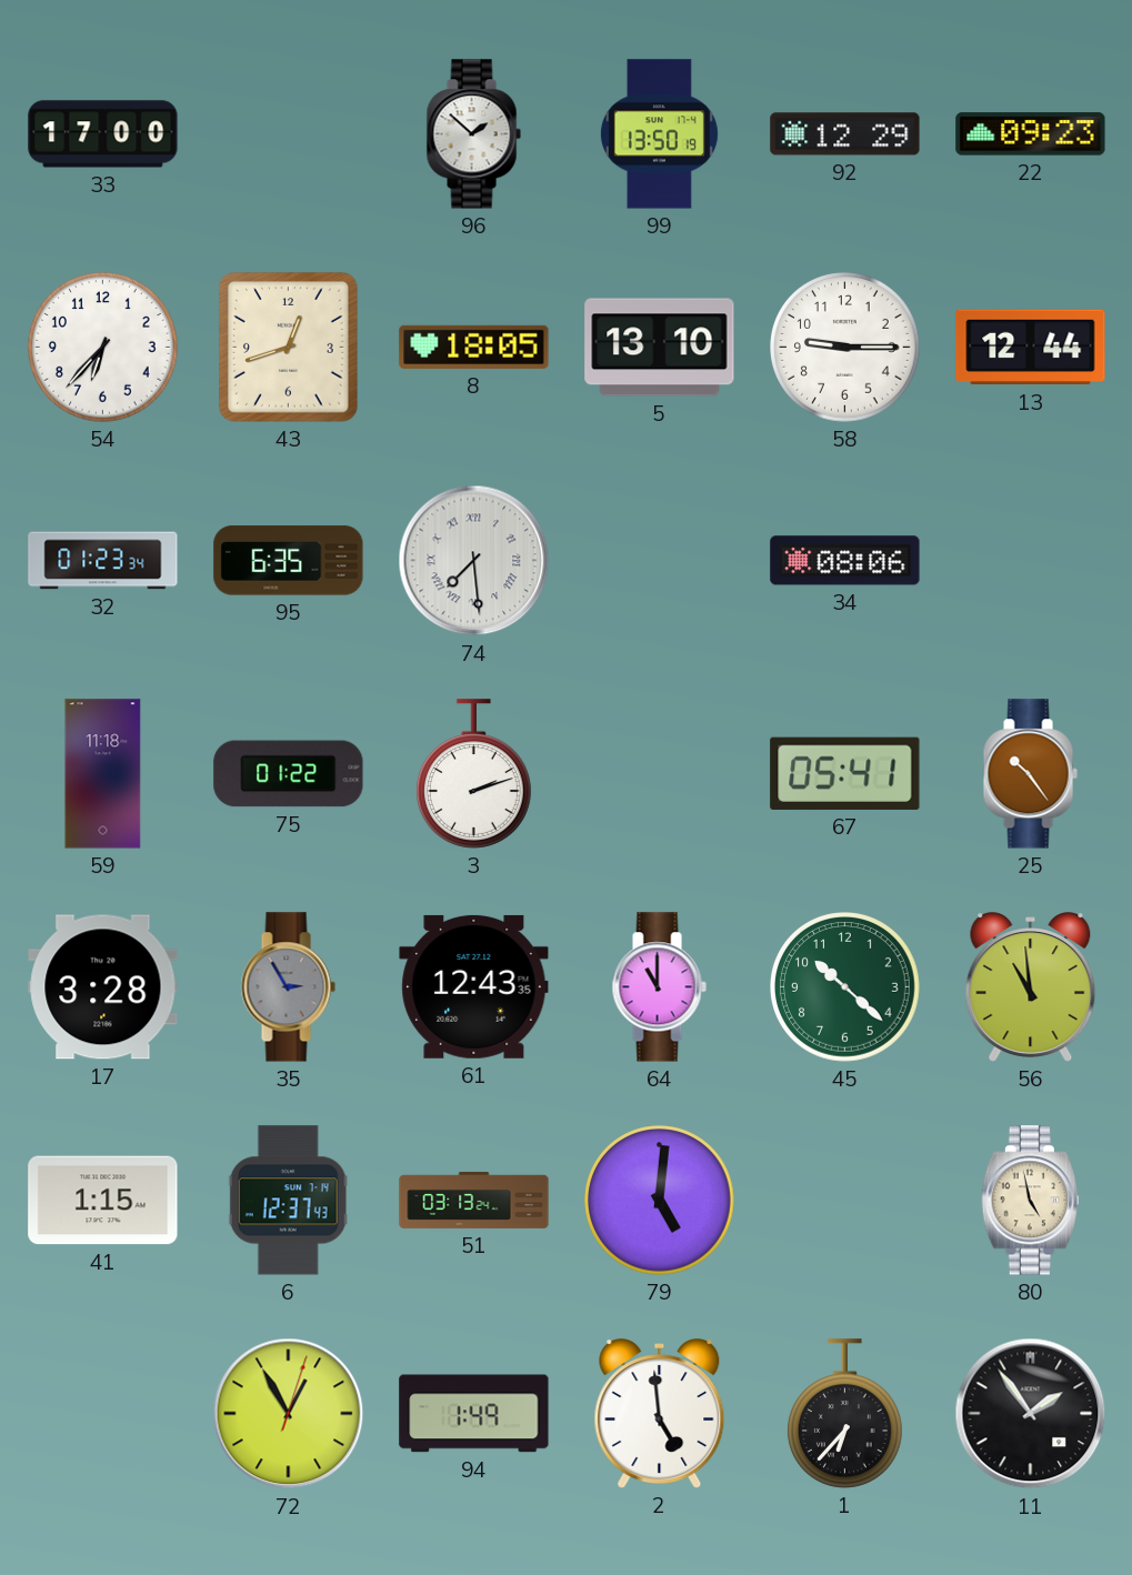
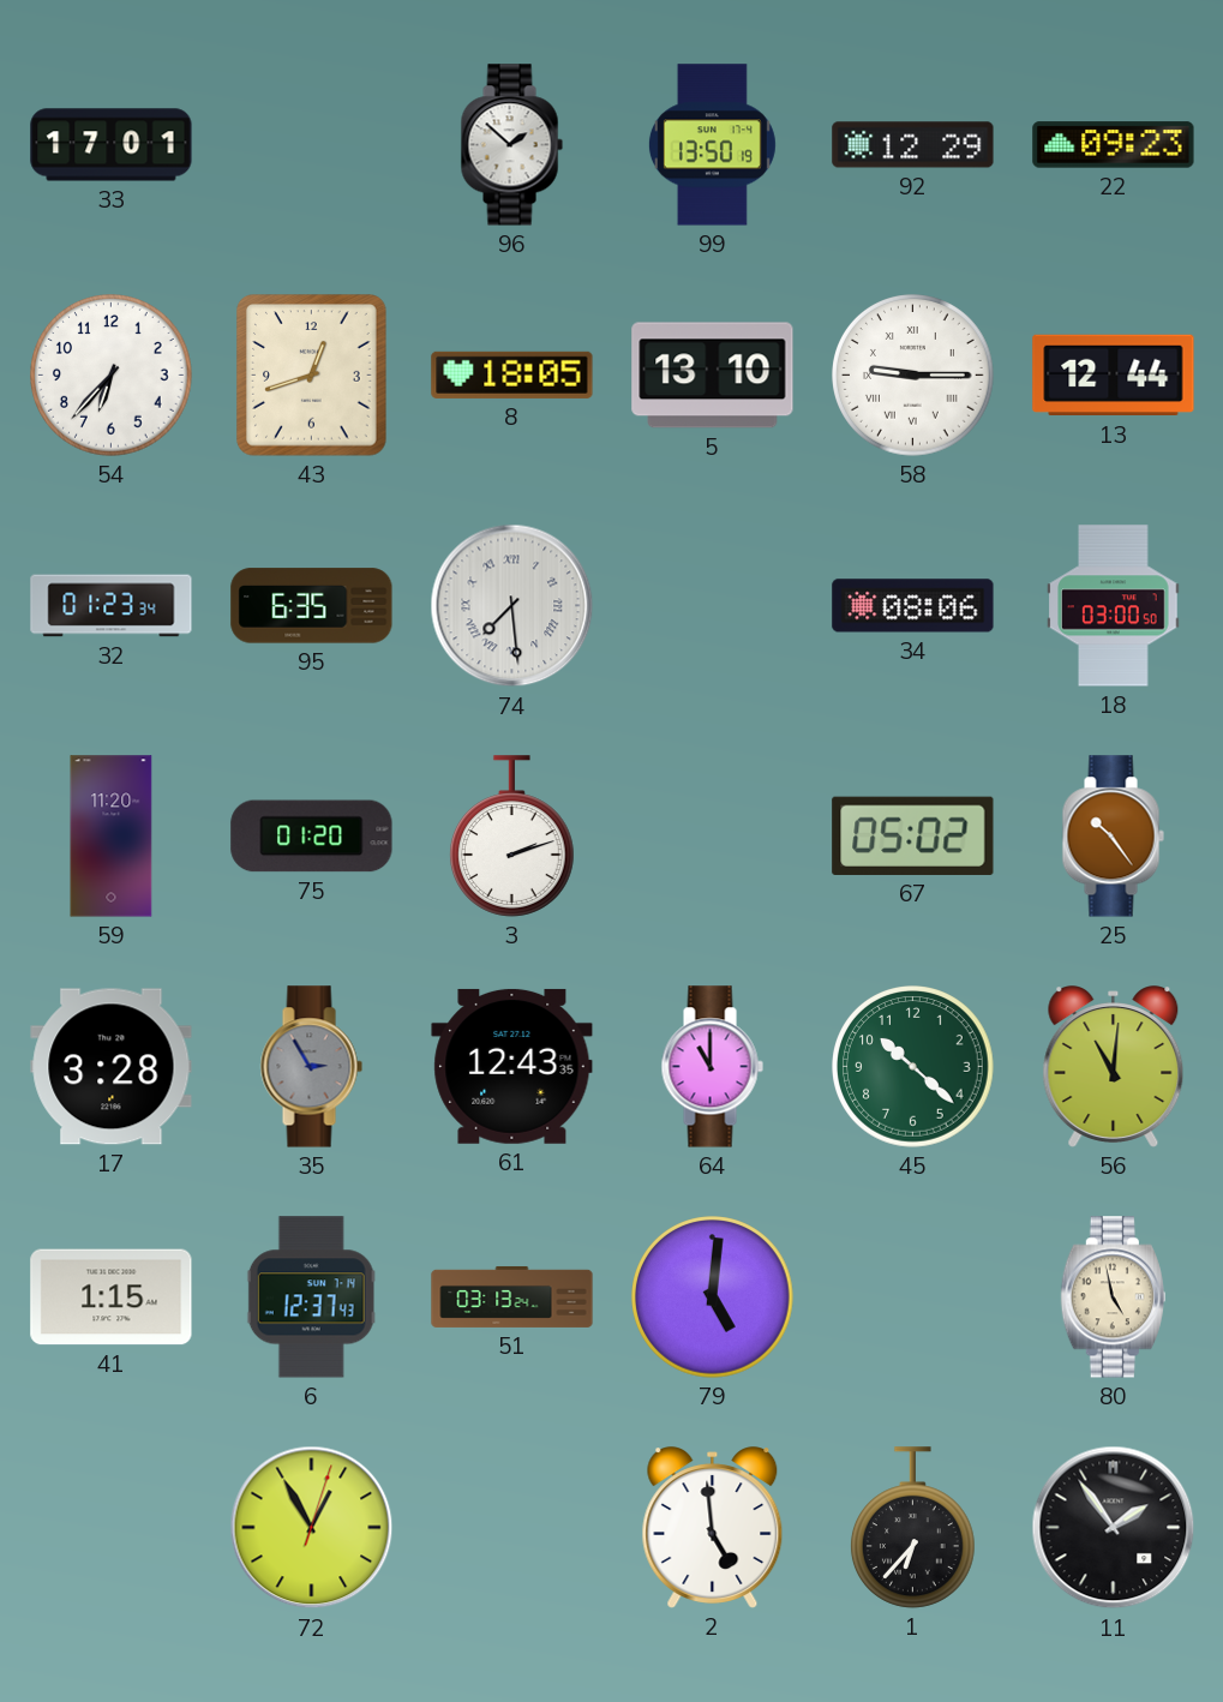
33: 17:00 -> 17:01
58 numerals: Arabic -> Roman
18: none -> 03:00
59: 11:18 -> 11:20
75: 01:22 -> 01:20
67: 05:41 -> 05:02
56: 10:59 -> 11:01
94: 1:49 -> none
